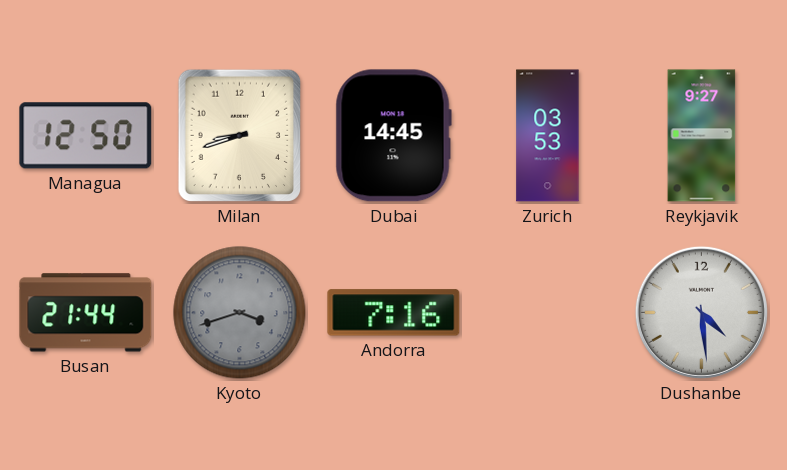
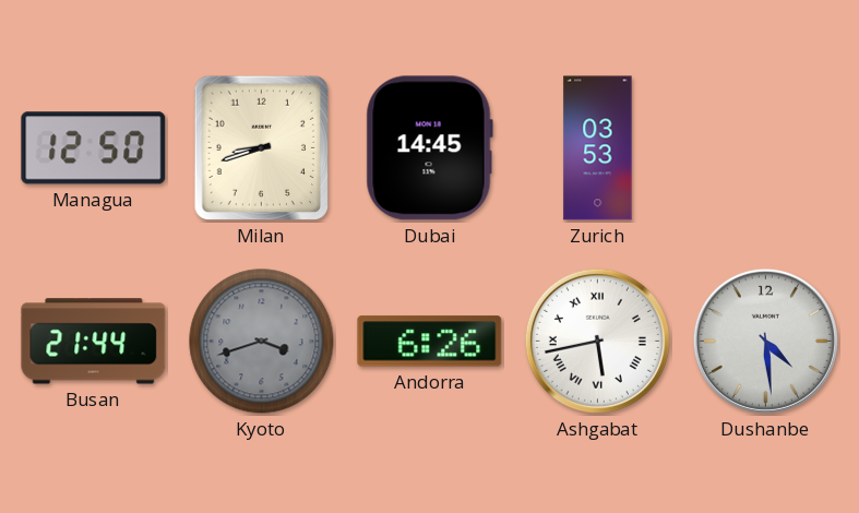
Reykjavik: 9:27 -> none
Andorra: 7:16 -> 6:26
Ashgabat: none -> 5:43
